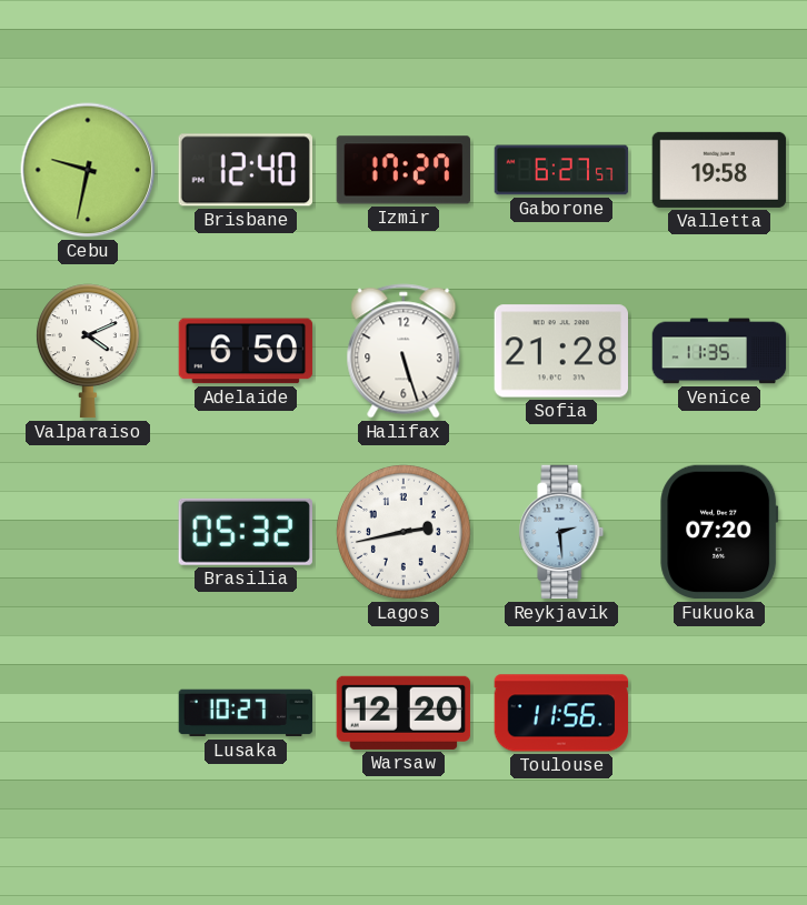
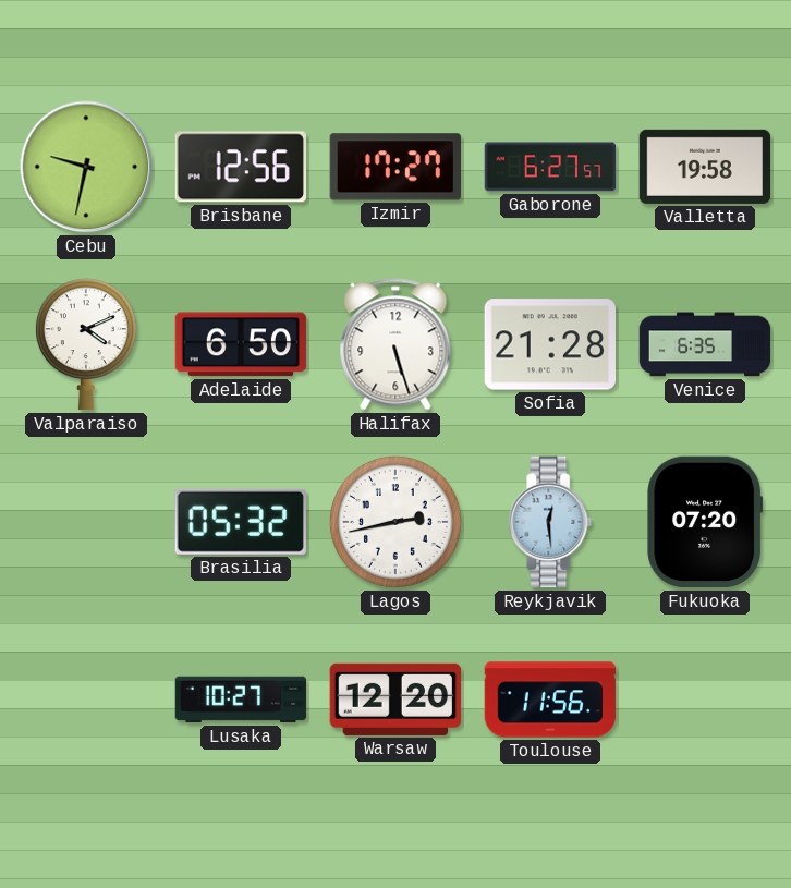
Brisbane: 12:40 -> 12:56
Venice: 11:35 -> 6:35
Reykjavik: 2:29 -> 12:29
